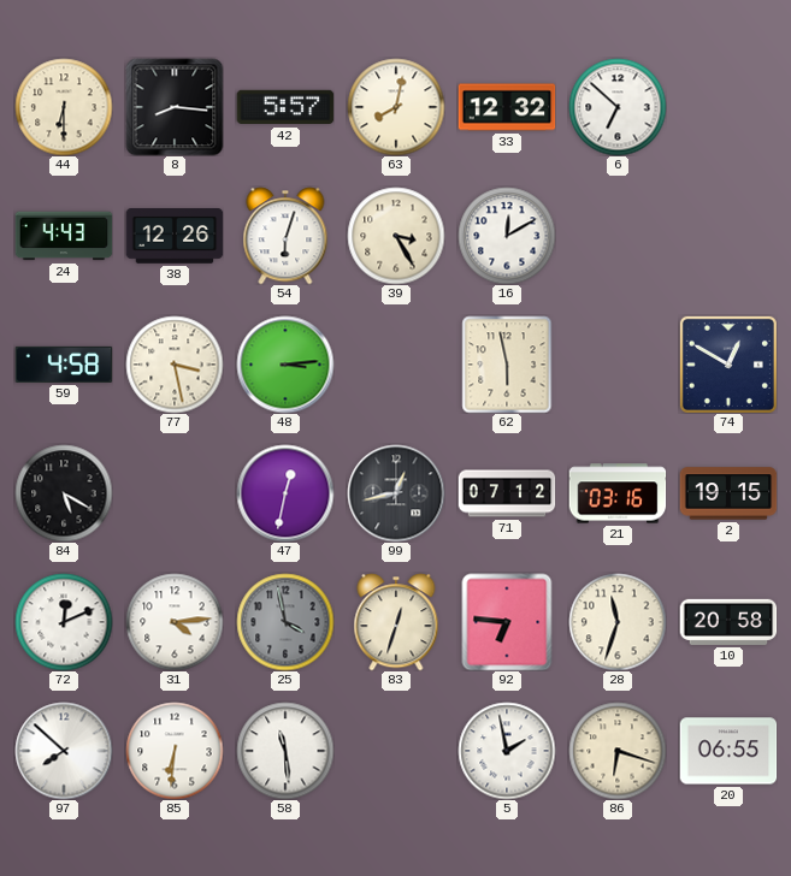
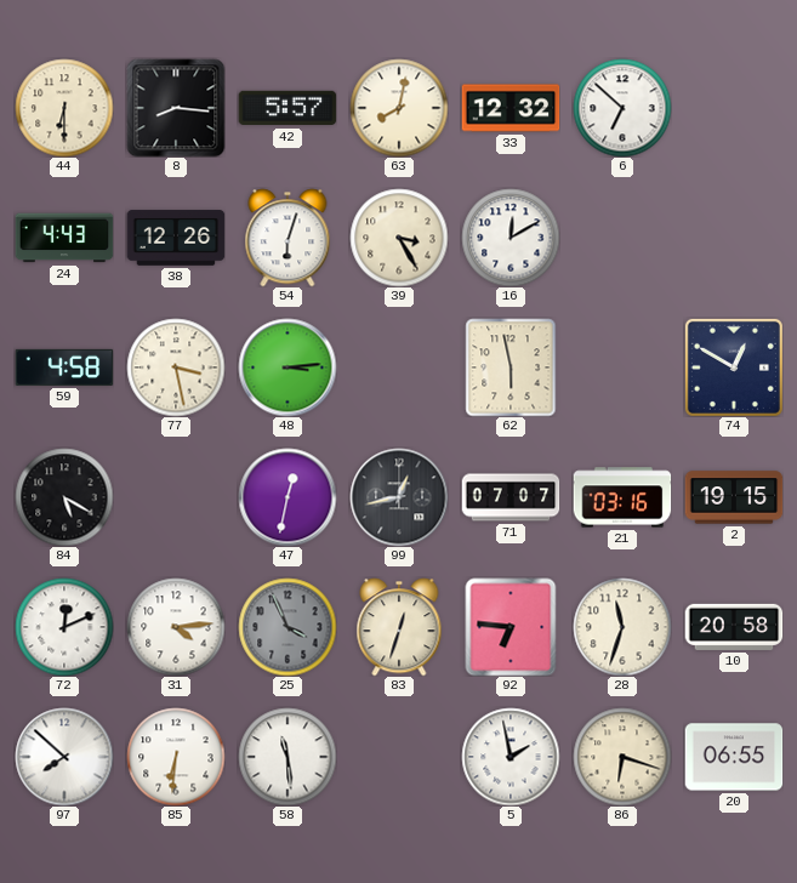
71: 07:12 -> 07:07
25: 3:58 -> 3:56
